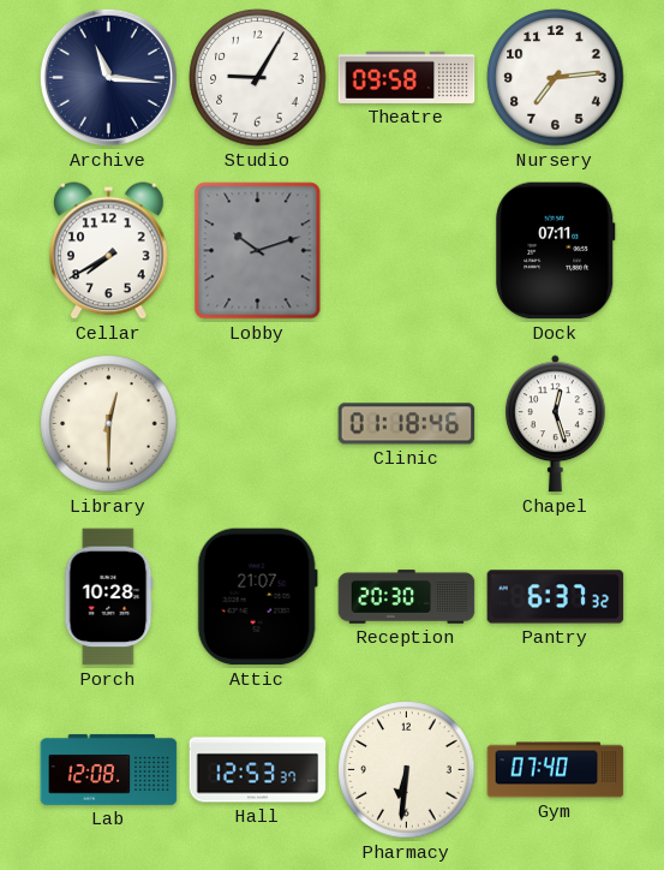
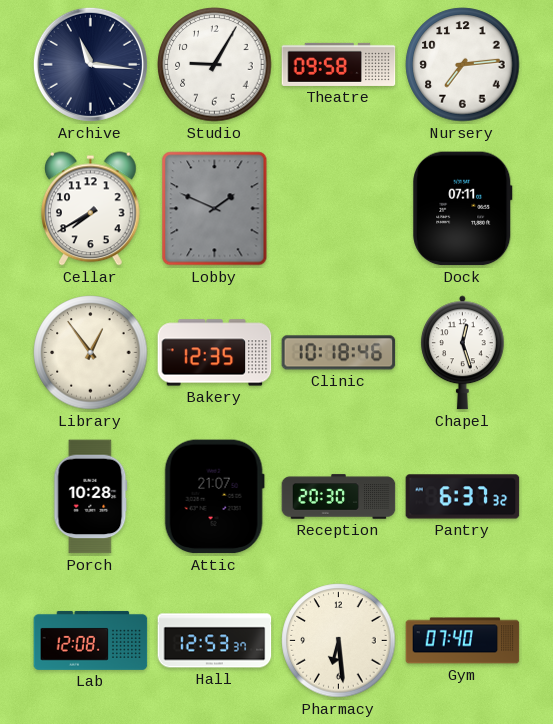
Lobby: 10:12 -> 1:49
Library: 12:30 -> 12:54
Bakery: none -> 12:35
Clinic: 01:18 -> 10:18
Pharmacy: 6:31 -> 6:29
